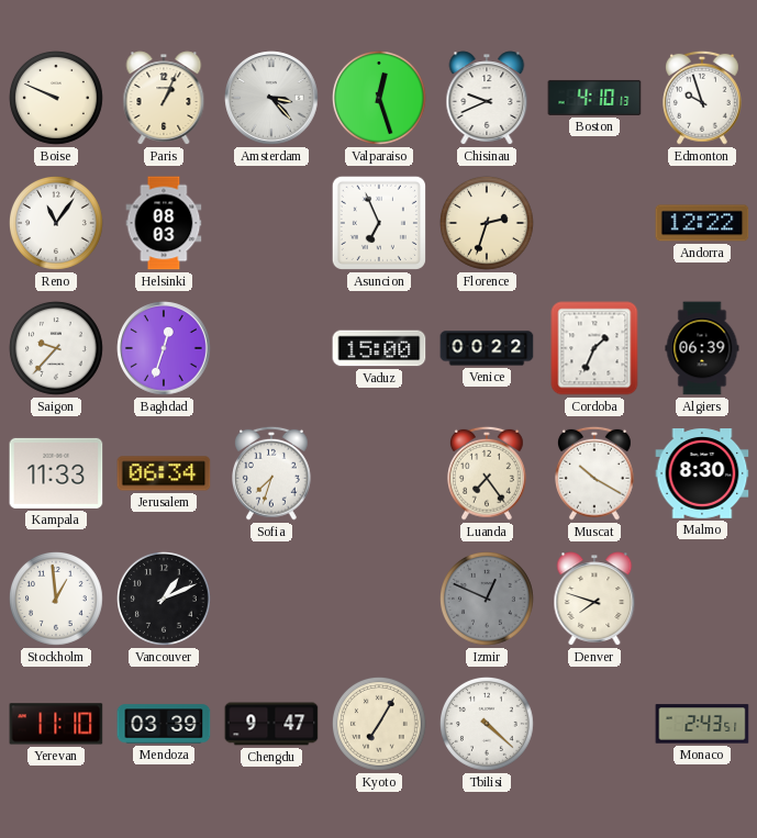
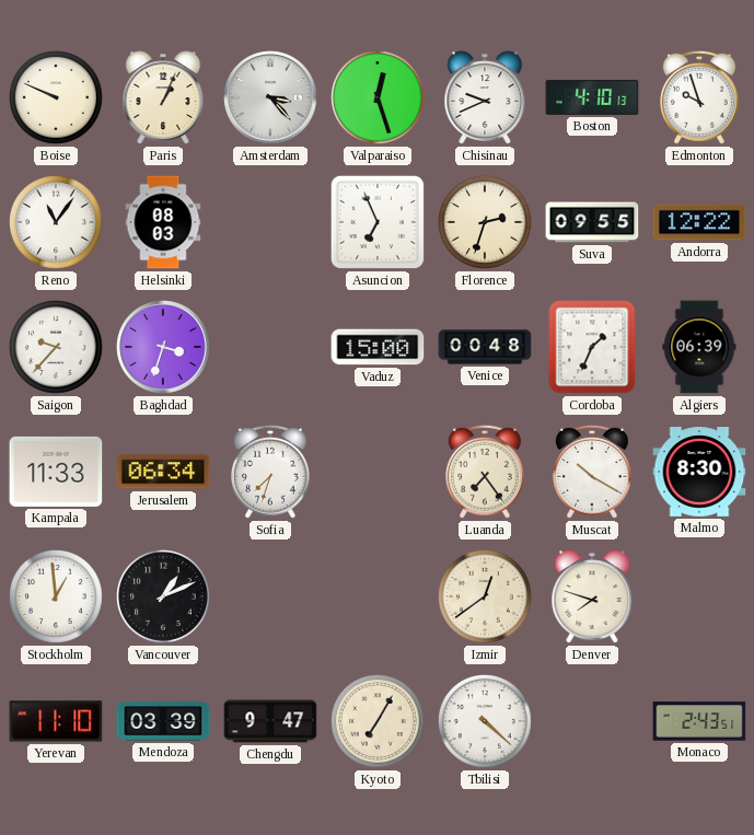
Suva: none -> 09:55
Baghdad: 12:33 -> 3:33
Venice: 00:22 -> 00:48
Izmir: 12:49 -> 12:39
Izmir dial: grey -> cream
